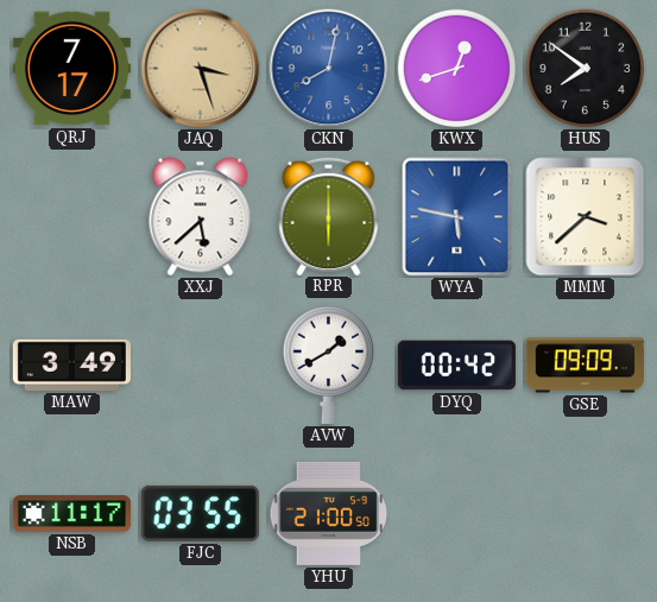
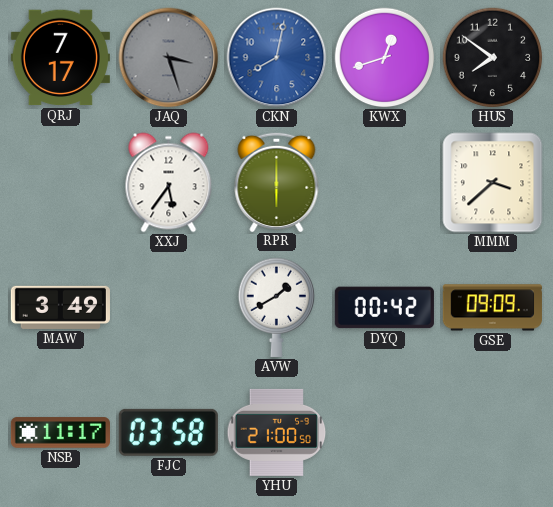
JAQ dial: champagne -> grey
XXJ: 5:38 -> 5:36
WYA: 5:47 -> none
FJC: 03:55 -> 03:58
